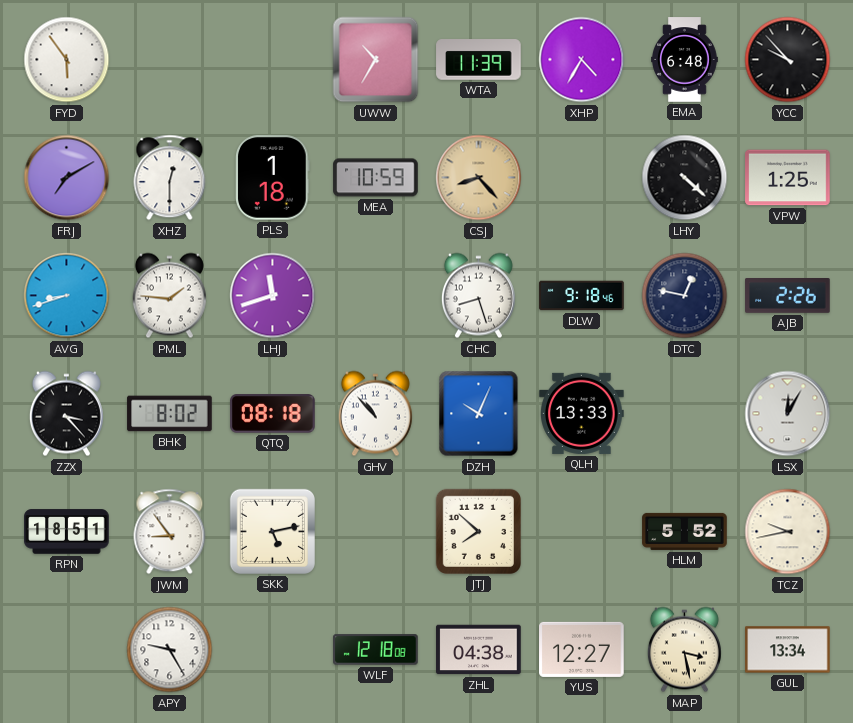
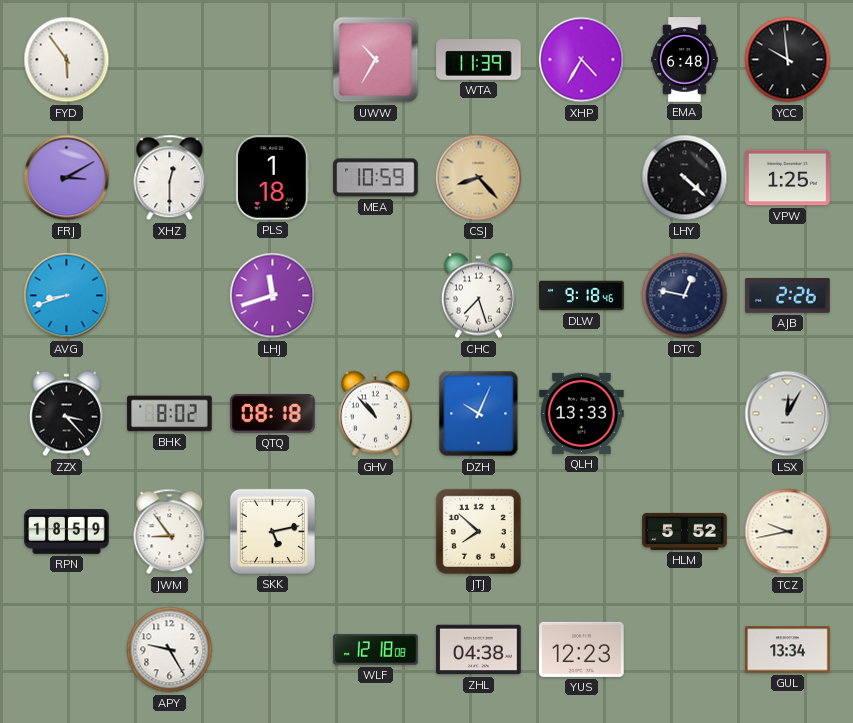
YCC: 9:53 -> 9:59
FRJ: 7:10 -> 3:10
PML: 1:46 -> none
CHC: 8:27 -> 7:27
RPN: 18:51 -> 18:59
YUS: 12:27 -> 12:23
MAP: 3:28 -> none
